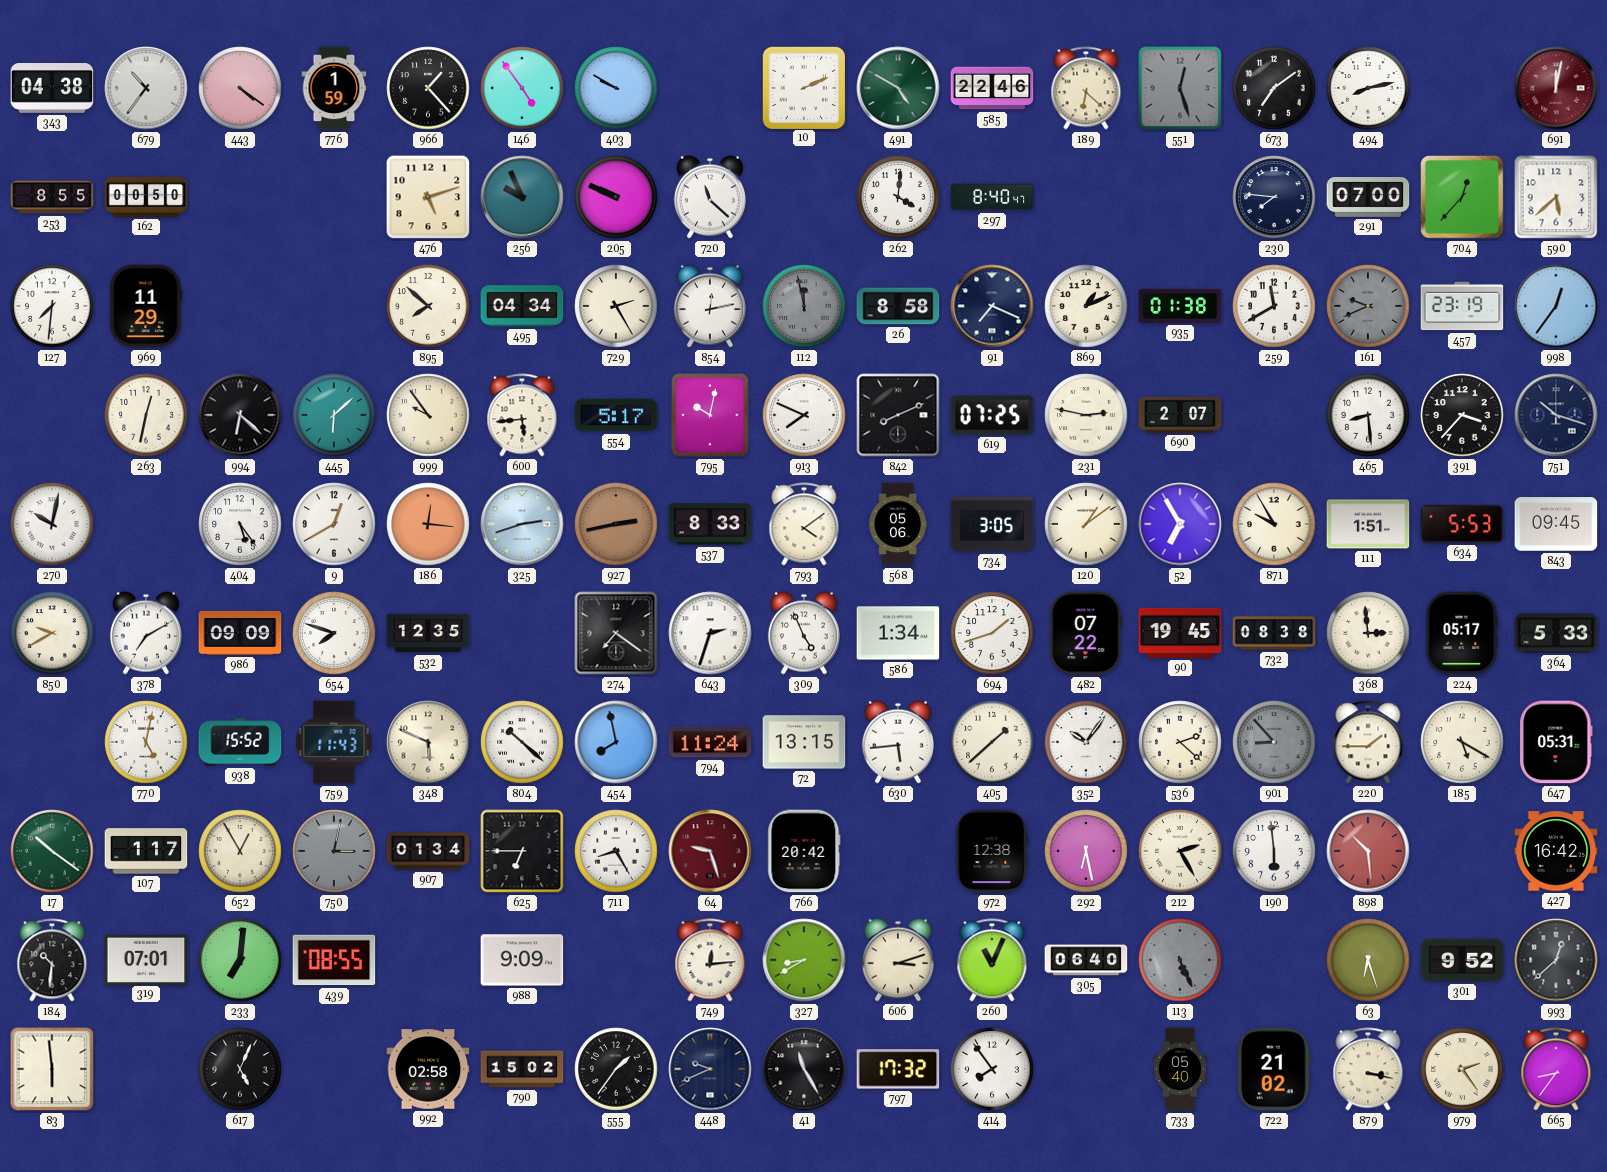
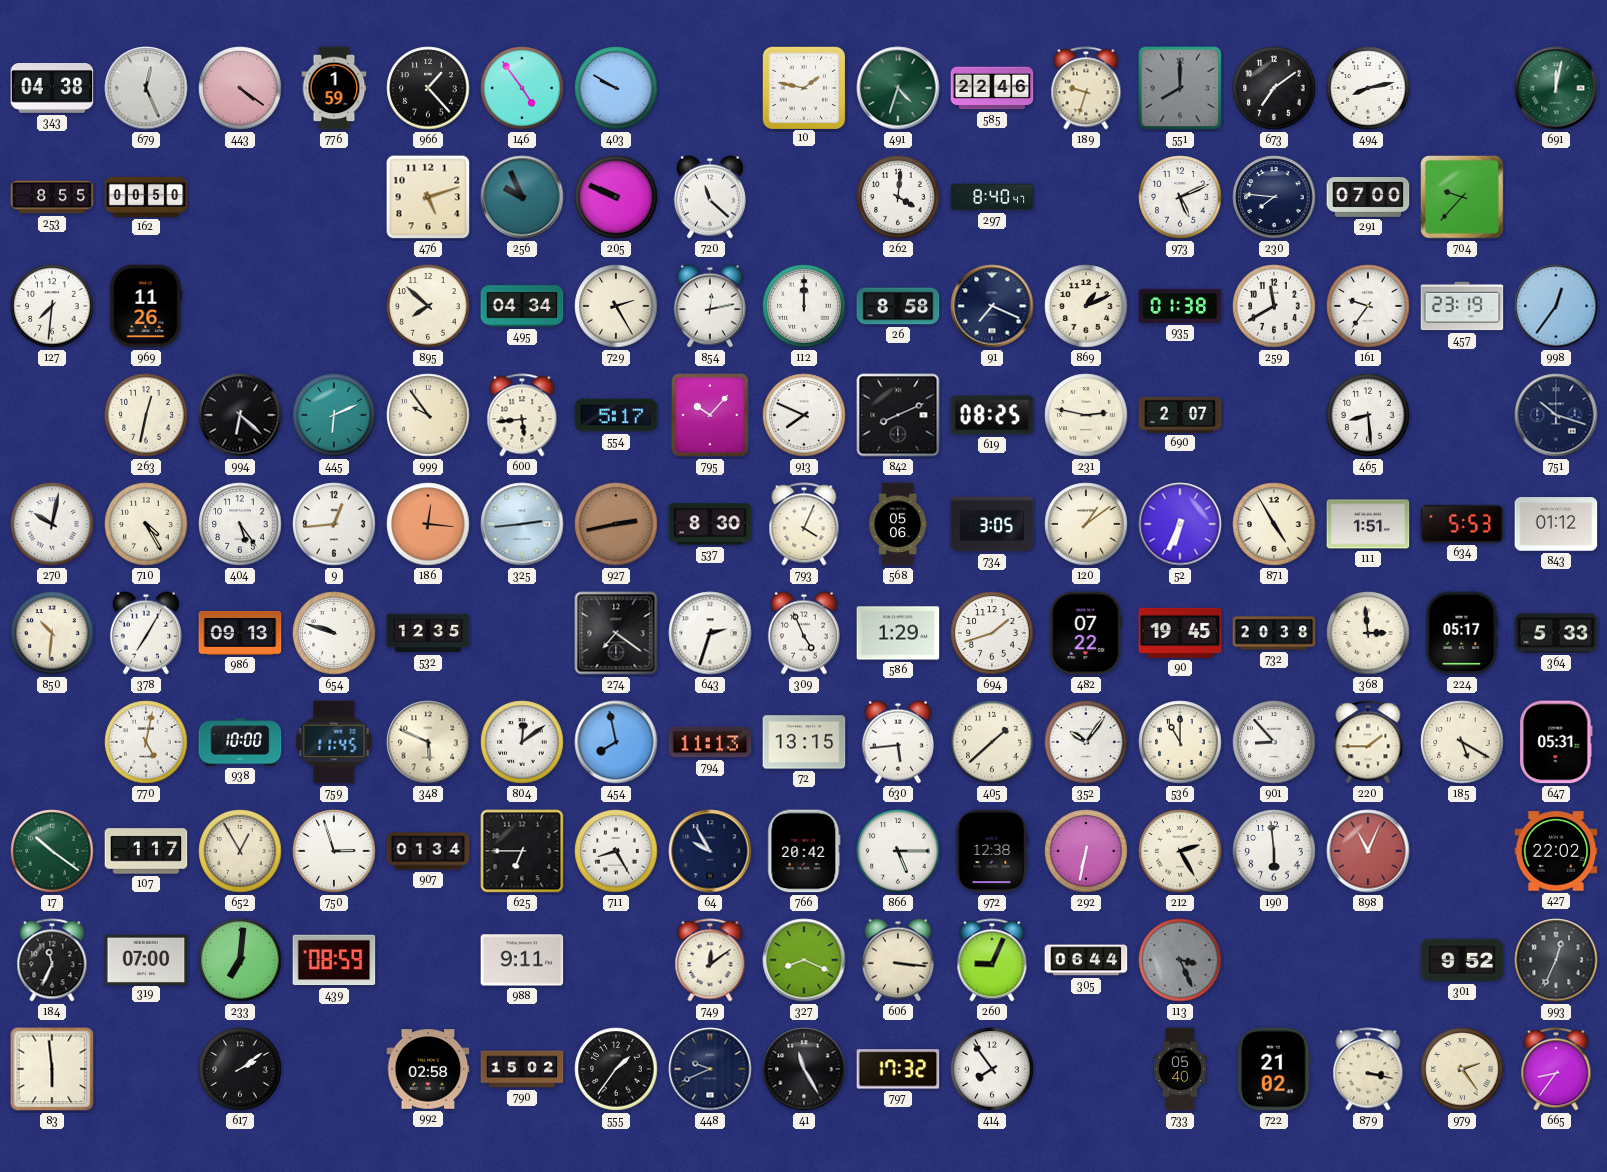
679: 10:36 -> 12:26
10: 2:11 -> 1:47
491: 4:50 -> 4:33
189: 6:22 -> 9:33
551: 12:27 -> 8:00
691 dial: burgundy -> green
973: none -> 5:11
704: 12:37 -> 9:37
590: 5:38 -> none
969: 11:29 -> 11:26
112: 11:58 -> 12:00
112 dial: grey -> white
161: 9:41 -> 9:36
161 dial: grey -> white
445: 6:08 -> 6:11
795: 10:02 -> 10:07
619: 07:25 -> 08:25
391: 3:37 -> none
710: none -> 4:25
9: 12:40 -> 12:44
325: 2:42 -> 2:44
537: 8:33 -> 8:30
793: 4:09 -> 4:04
52: 6:55 -> 6:34
871: 9:55 -> 4:55
843: 09:45 -> 01:12
850: 9:40 -> 10:31
378: 7:10 -> 7:05
986: 09:09 -> 09:13
654: 7:48 -> 9:48
586: 1:34 -> 1:29
732: 08:38 -> 20:38
938: 15:52 -> 10:00
759: 11:43 -> 11:45
804: 10:22 -> 12:09
794: 11:24 -> 11:13
536: 2:22 -> 11:00
901 dial: grey -> white
750: 3:02 -> 2:57
750 dial: grey -> white
64: 9:27 -> 9:55
64 dial: burgundy -> navy
866: none -> 5:15
292: 6:28 -> 6:32
898: 10:29 -> 11:04
427: 16:42 -> 22:02
184: 10:31 -> 11:34
319: 07:01 -> 07:00
439: 08:55 -> 08:59
988: 9:09 -> 9:11
749: 12:14 -> 12:09
327: 8:40 -> 8:19
606: 3:12 -> 3:16
260: 11:04 -> 9:04
305: 06:40 -> 06:44
113: 5:26 -> 3:26
63: 6:27 -> none
993: 12:38 -> 12:34
617: 5:04 -> 2:09
